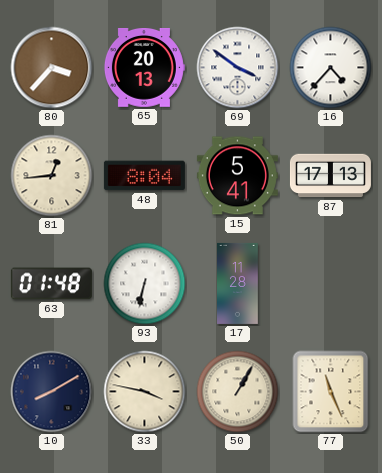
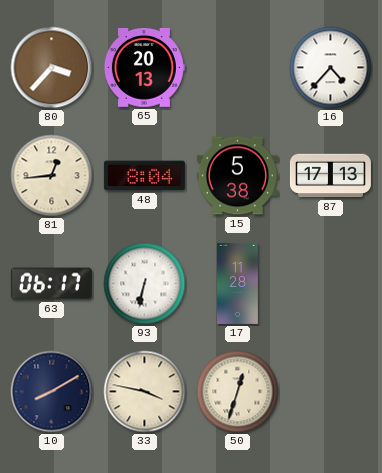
69: 3:51 -> none
15: 5:41 -> 5:38
63: 01:48 -> 06:17
50: 1:05 -> 12:33
77: 11:26 -> none
